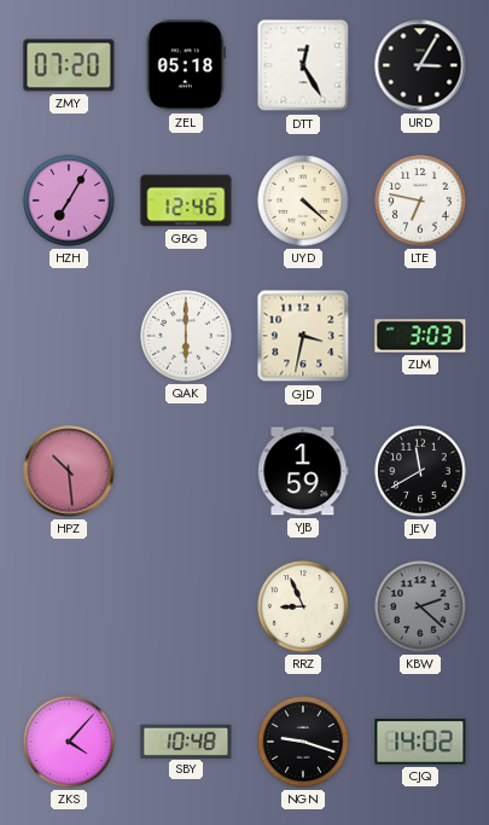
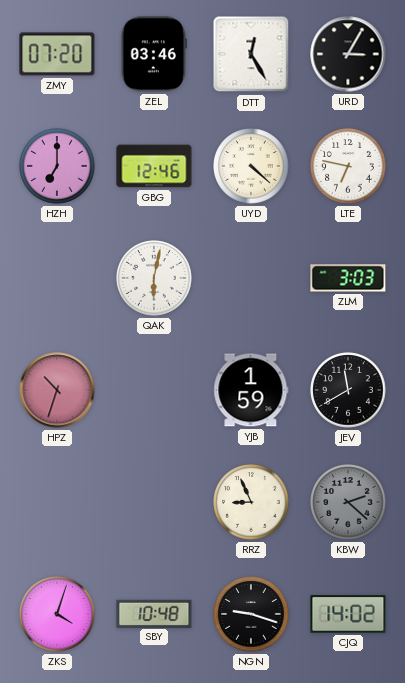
ZEL: 05:18 -> 03:46
HZH: 7:05 -> 7:00
QAK: 6:00 -> 6:02
GJD: 3:32 -> none
HPZ: 10:29 -> 10:33
ZKS: 4:07 -> 4:03
